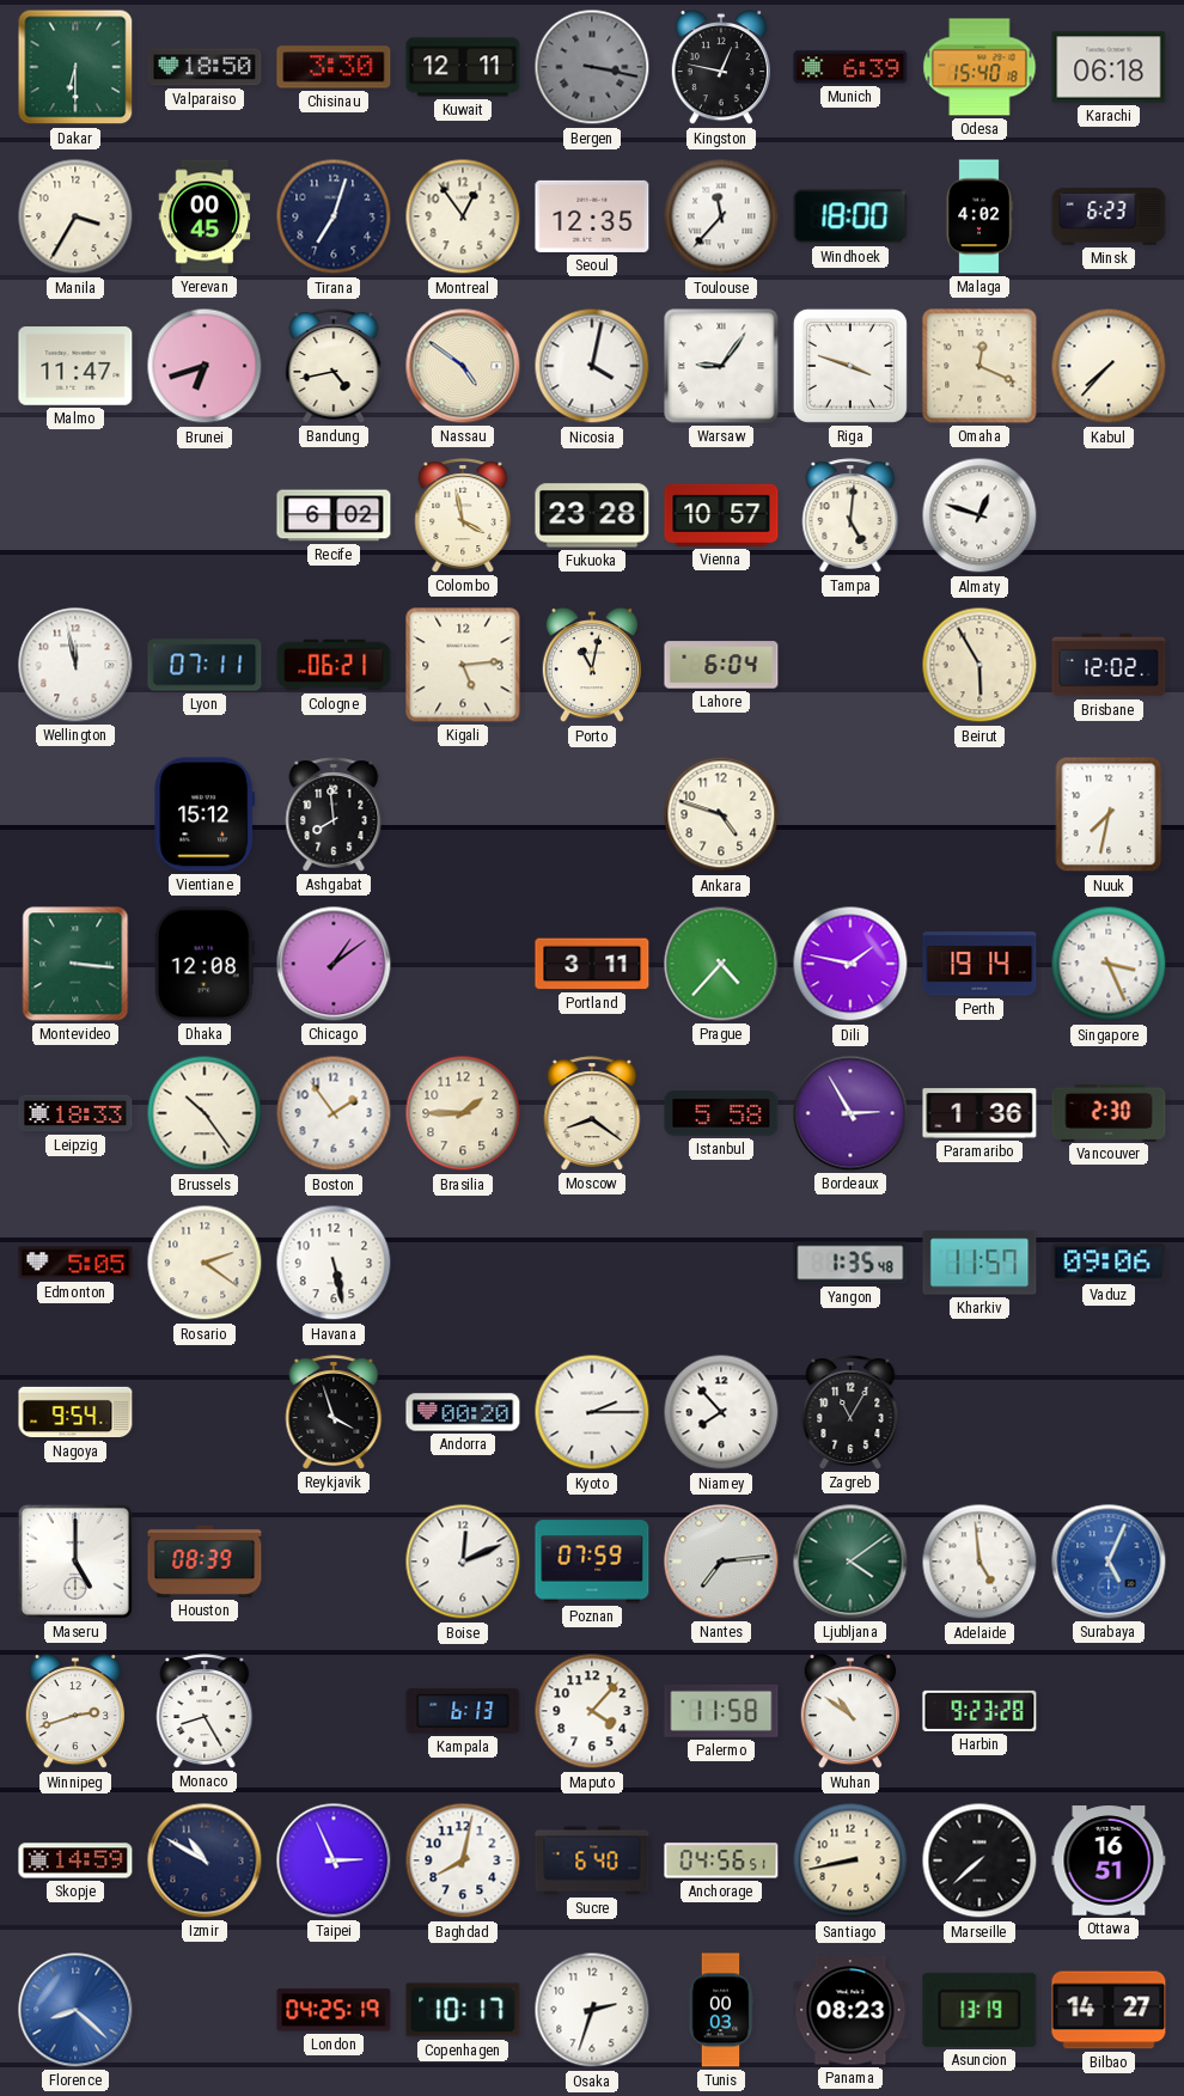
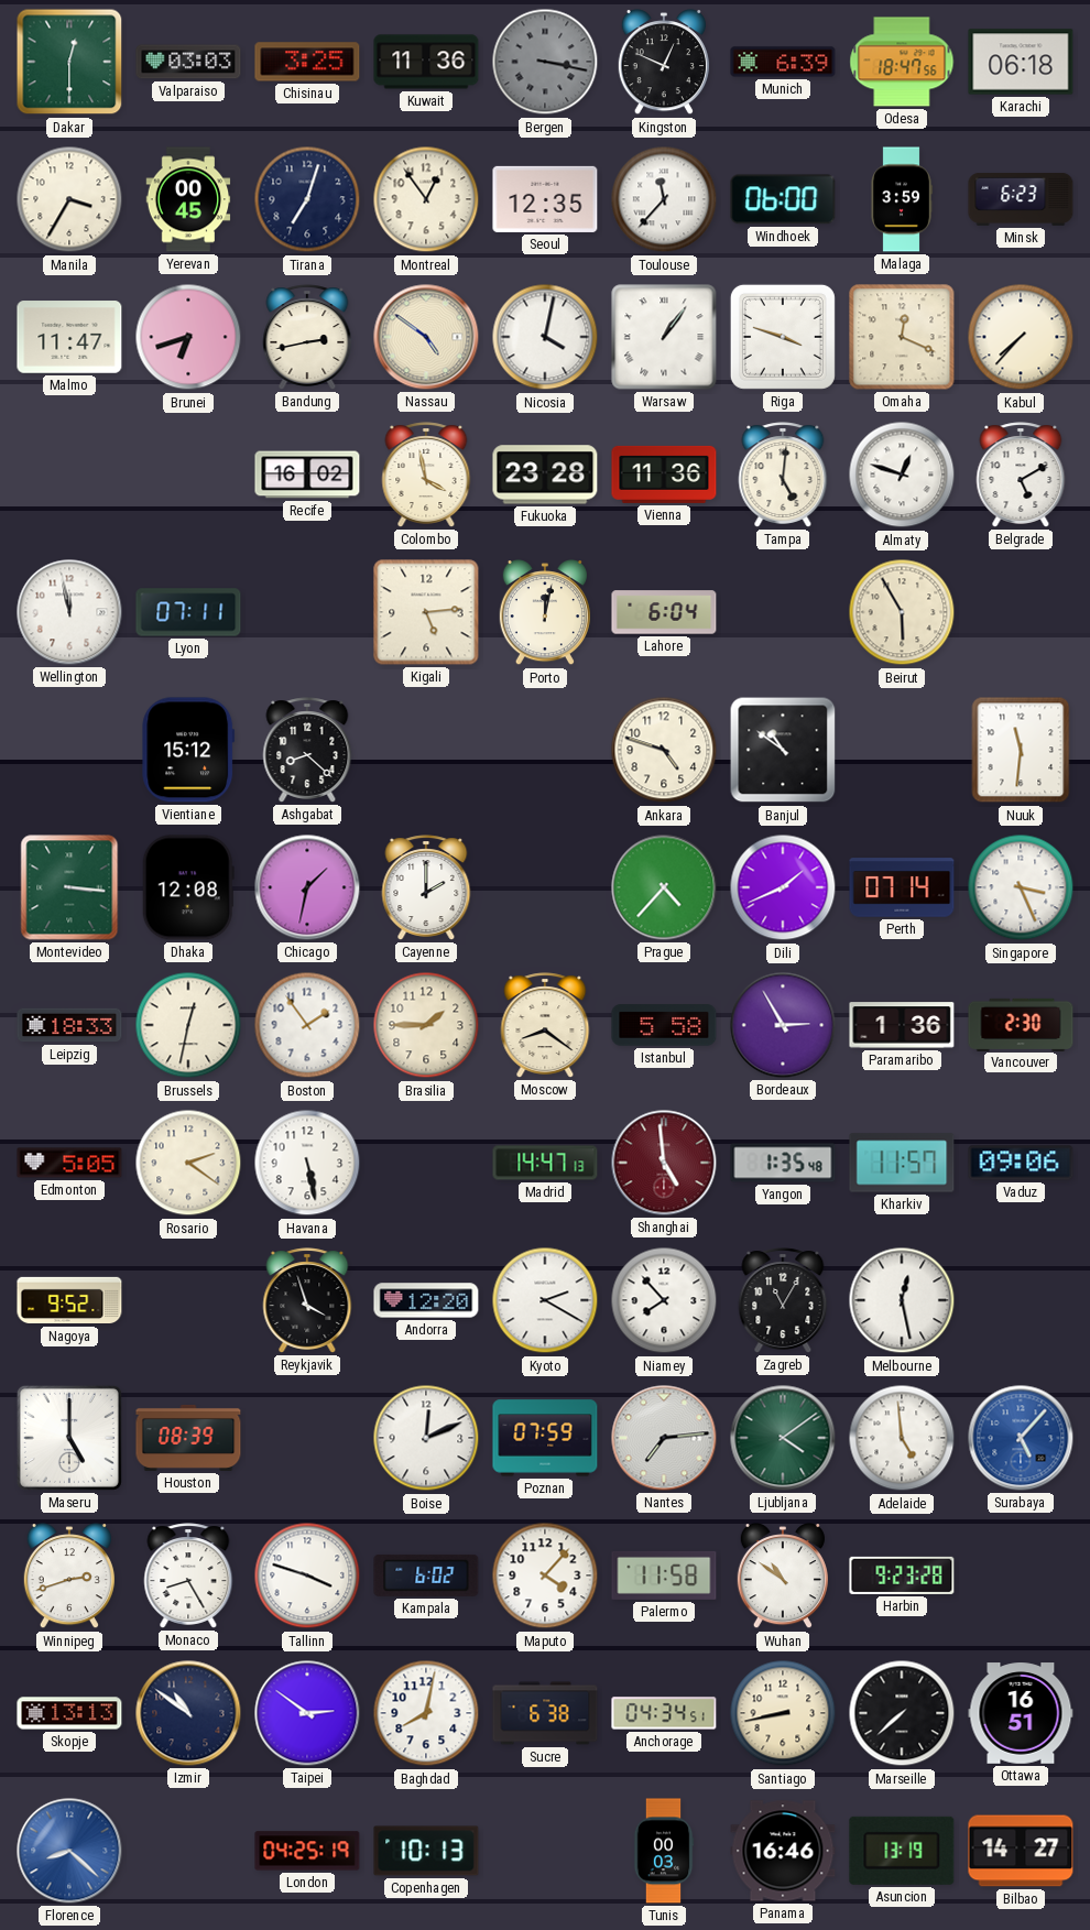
Dakar: 6:30 -> 12:30
Valparaiso: 18:50 -> 03:03
Chisinau: 3:30 -> 3:25
Kuwait: 12:11 -> 11:36
Kingston: 12:47 -> 12:49
Odesa: 15:40 -> 18:47
Windhoek: 18:00 -> 06:00
Malaga: 4:02 -> 3:59
Bandung: 4:43 -> 2:43
Warsaw: 9:06 -> 1:06
Recife: 6:02 -> 16:02
Vienna: 10:57 -> 11:36
Belgrade: none -> 5:10
Cologne: 06:21 -> none
Porto: 11:02 -> 12:02
Brisbane: 12:02 -> none
Ashgabat: 7:59 -> 8:22
Banjul: none -> 10:51
Nuuk: 7:32 -> 11:31
Chicago: 1:09 -> 1:32
Cayenne: none -> 2:00
Portland: 3:11 -> none
Dili: 1:47 -> 1:41
Perth: 19:14 -> 07:14
Brussels: 10:24 -> 12:32
Madrid: none -> 14:47
Shanghai: none -> 4:59
Nagoya: 9:54 -> 9:52
Andorra: 00:20 -> 12:20
Kyoto: 2:15 -> 2:20
Melbourne: none -> 12:28
Surabaya: 5:04 -> 5:07
Tallinn: none -> 3:48
Kampala: 6:13 -> 6:02
Skopje: 14:59 -> 13:13
Izmir: 10:50 -> 10:51
Taipei: 2:56 -> 2:51
Sucre: 6:40 -> 6:38
Anchorage: 04:56 -> 04:34
Copenhagen: 10:17 -> 10:13
Osaka: 2:33 -> none
Panama: 08:23 -> 16:46
